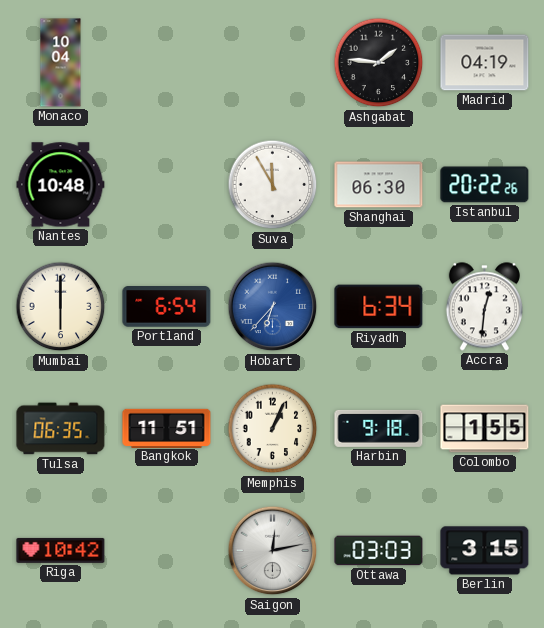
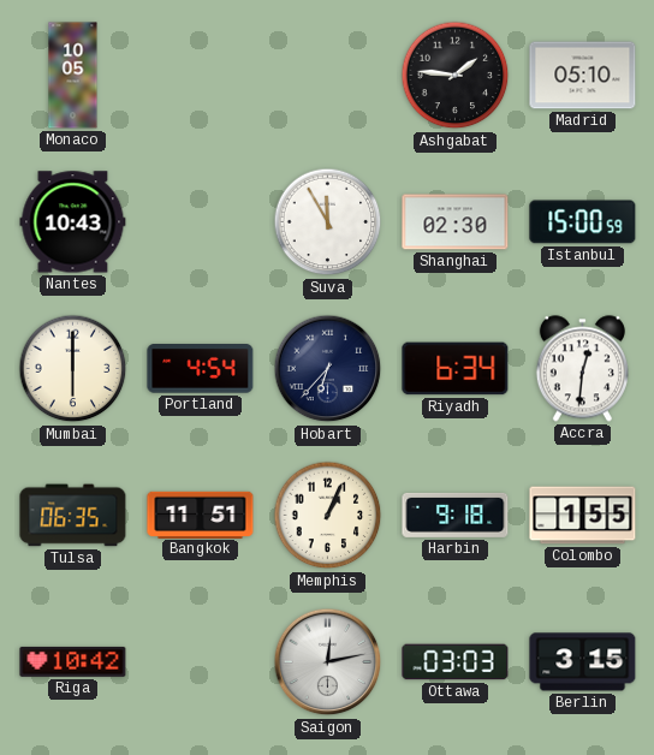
Monaco: 10:04 -> 10:05
Madrid: 04:19 -> 05:10
Nantes: 10:48 -> 10:43
Shanghai: 06:30 -> 02:30
Istanbul: 20:22 -> 15:00
Portland: 6:54 -> 4:54
Hobart dial: blue -> navy
